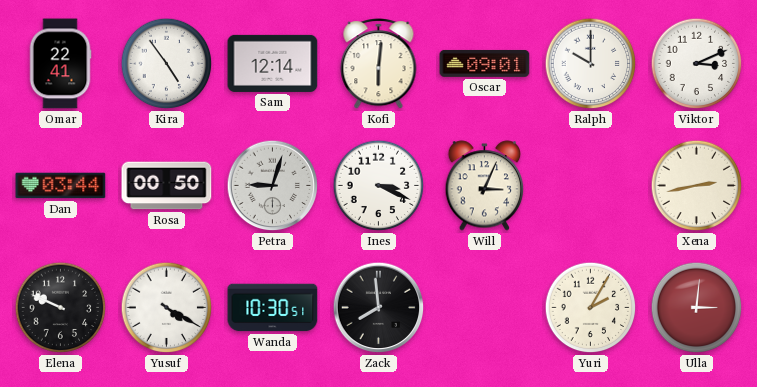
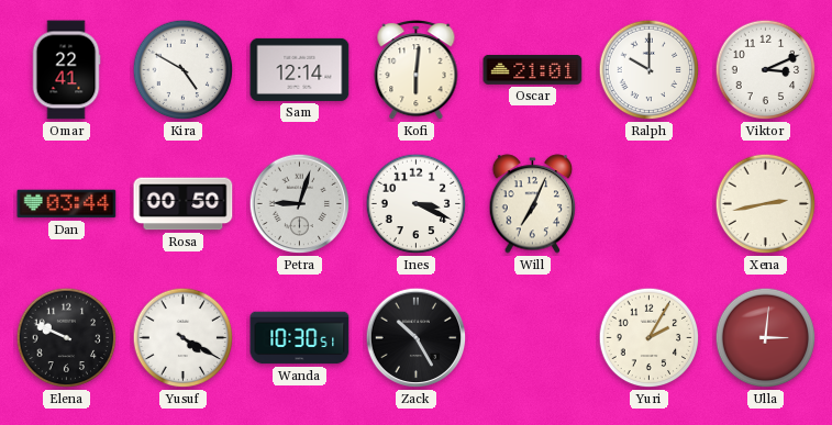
Kira: 4:54 -> 4:50
Oscar: 09:01 -> 21:01
Will: 3:04 -> 7:04
Zack: 7:59 -> 10:25
